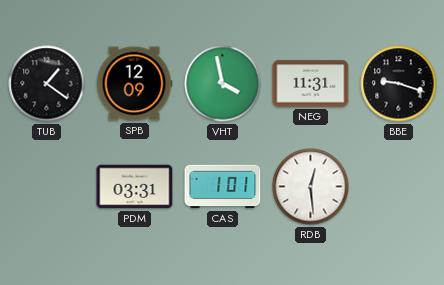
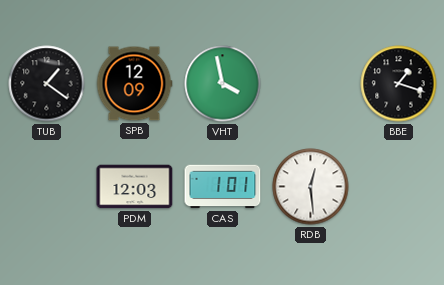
NEG: 11:31 -> none
BBE: 9:18 -> 1:18
PDM: 03:31 -> 12:03
